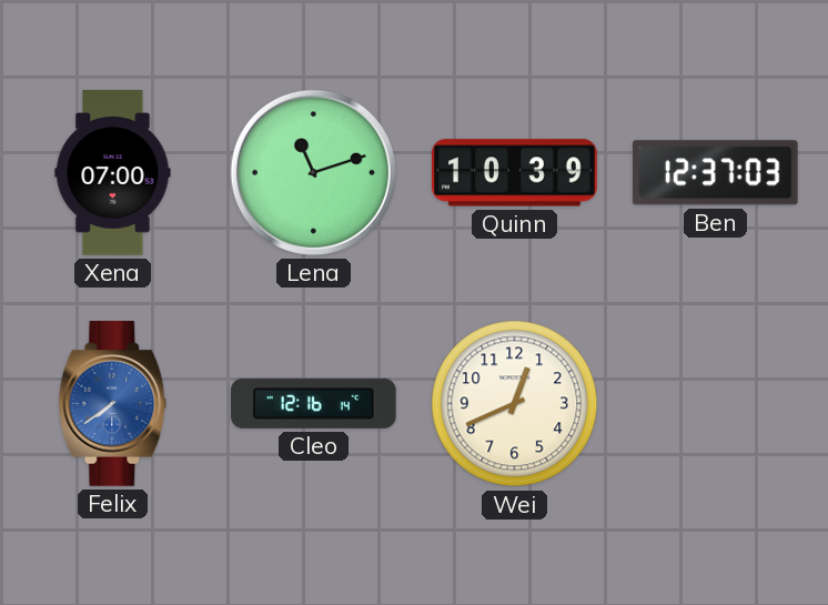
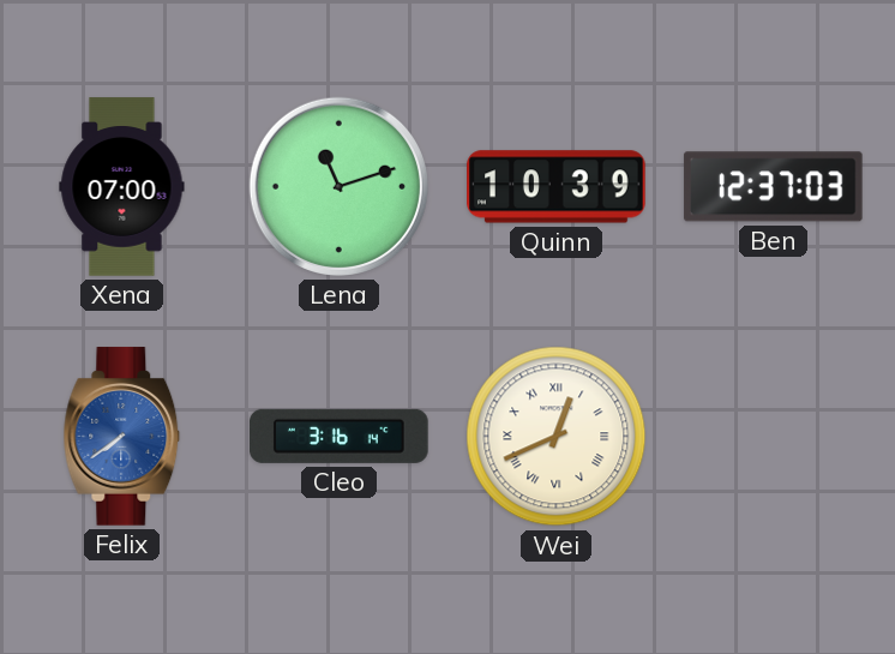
Cleo: 12:16 -> 3:16
Wei numerals: Arabic -> Roman
